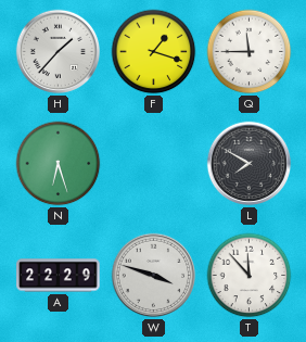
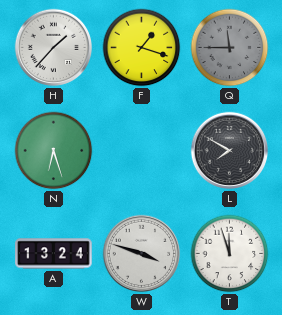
Q dial: white -> grey
A: 22:29 -> 13:24
T: 11:53 -> 11:57
